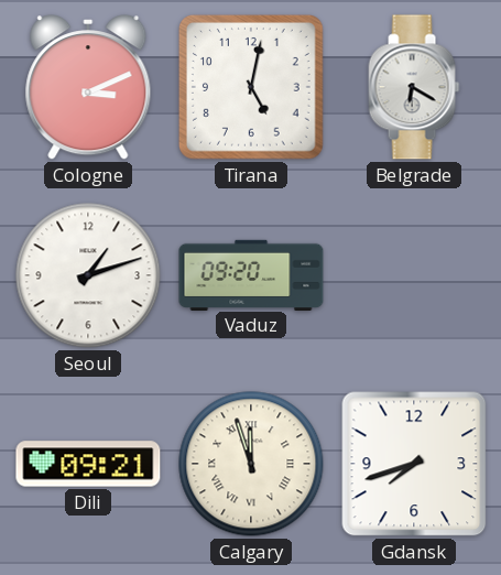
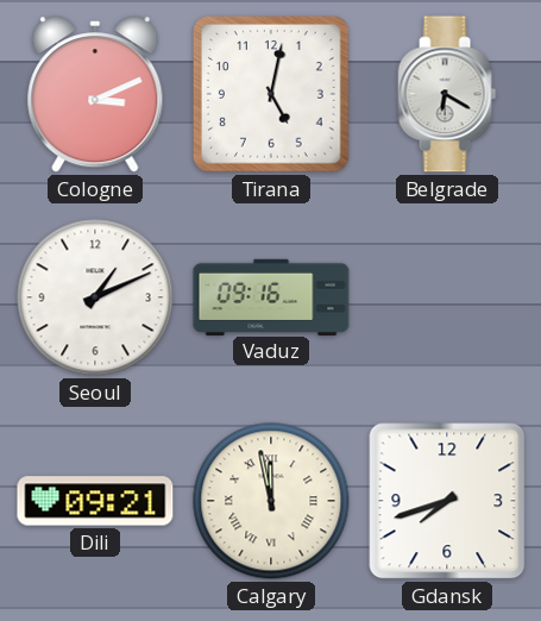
Seoul: 1:12 -> 1:11
Vaduz: 09:20 -> 09:16
Calgary: 11:57 -> 11:58
